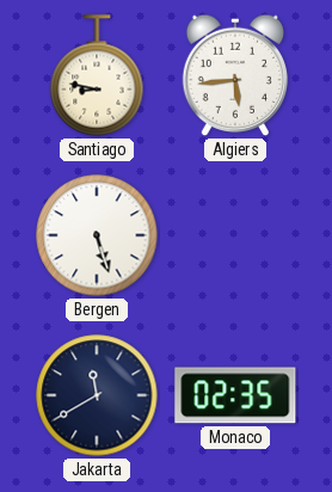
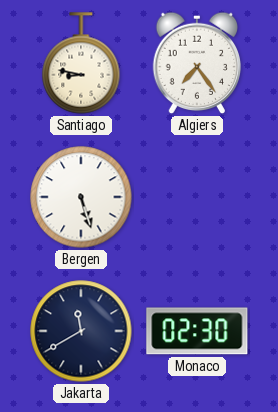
Algiers: 5:44 -> 7:24
Monaco: 02:35 -> 02:30
